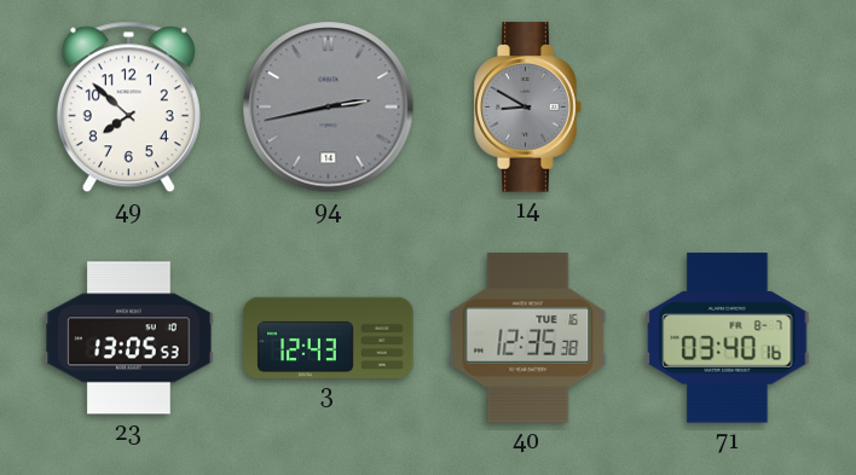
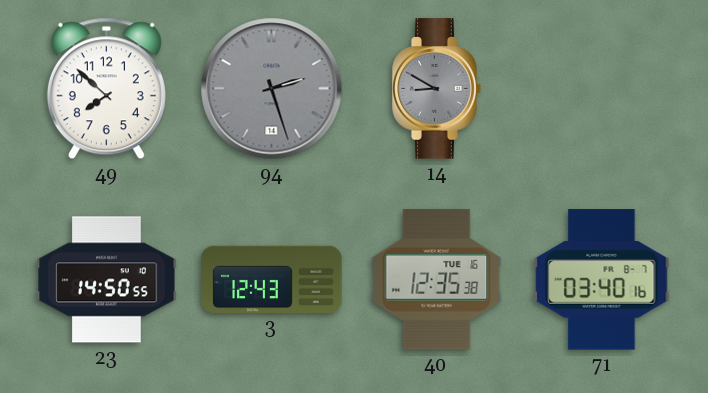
94: 2:43 -> 2:27
23: 13:05 -> 14:50
